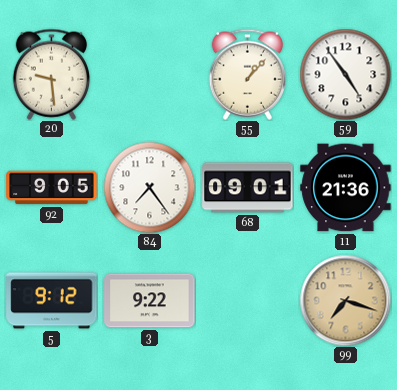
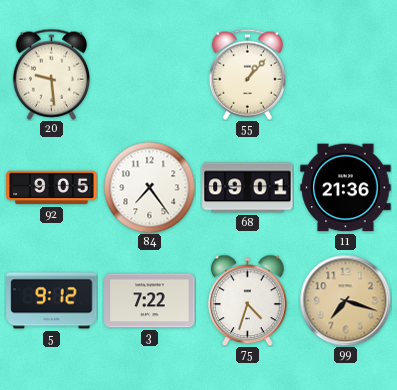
59: 4:54 -> none
3: 9:22 -> 7:22
75: none -> 4:33
